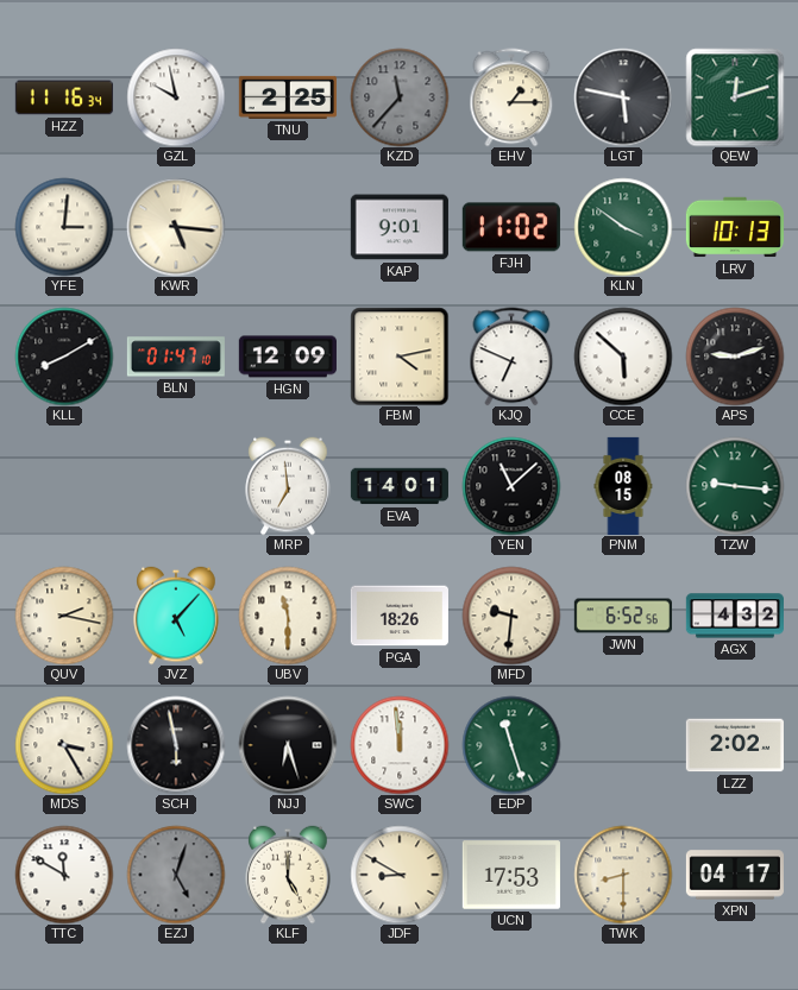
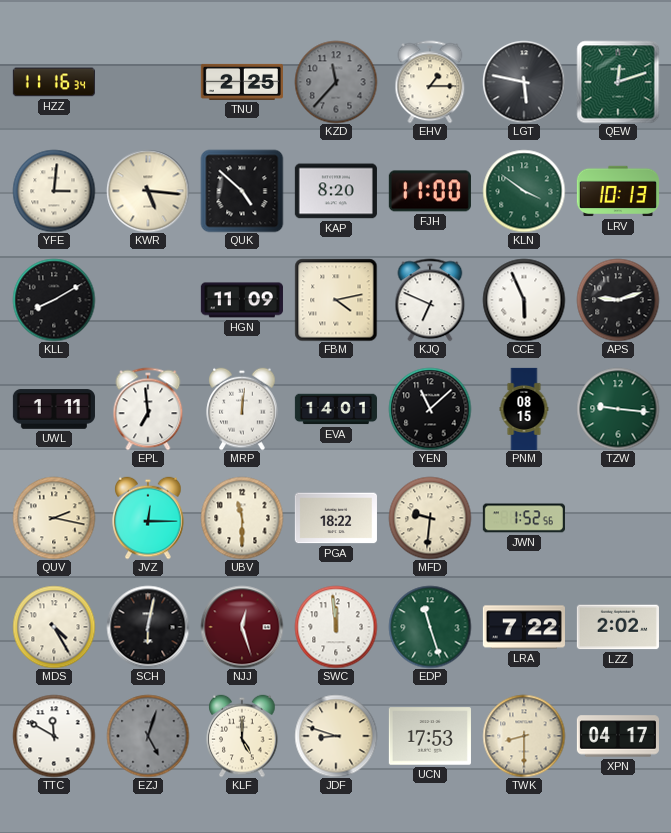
GZL: 9:58 -> none
QUK: none -> 4:52
KAP: 9:01 -> 8:20
FJH: 11:02 -> 11:00
BLN: 01:47 -> none
HGN: 12:09 -> 11:09
CCE: 5:52 -> 5:56
UWL: none -> 1:11
EPL: none -> 6:59
MRP: 6:59 -> 12:01
JVZ: 5:07 -> 12:15
PGA: 18:26 -> 18:22
JWN: 6:52 -> 1:52
AGX: 4:32 -> none
MDS: 3:25 -> 4:25
SCH: 5:58 -> 6:02
NJJ: 6:27 -> 12:27
NJJ dial: black -> burgundy
LRA: none -> 7:22
JDF: 8:50 -> 8:48
